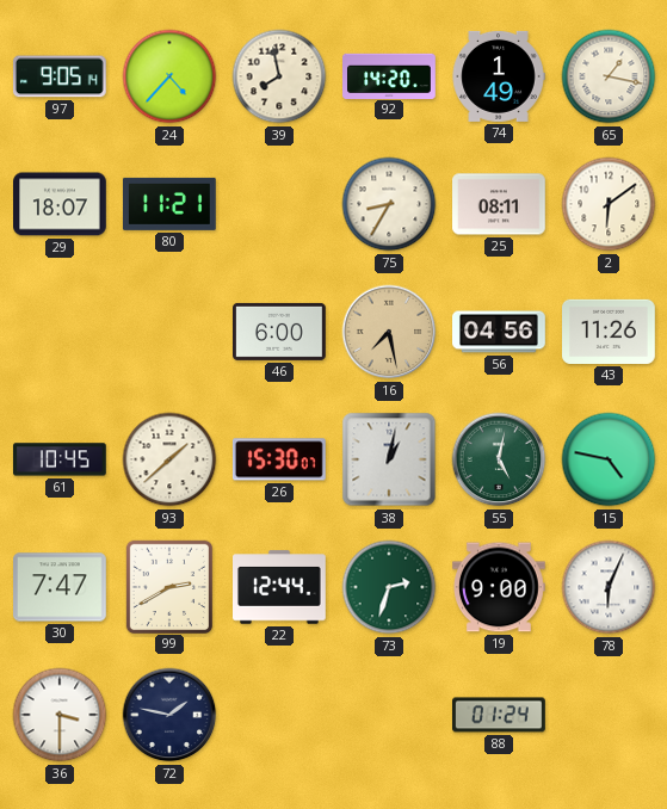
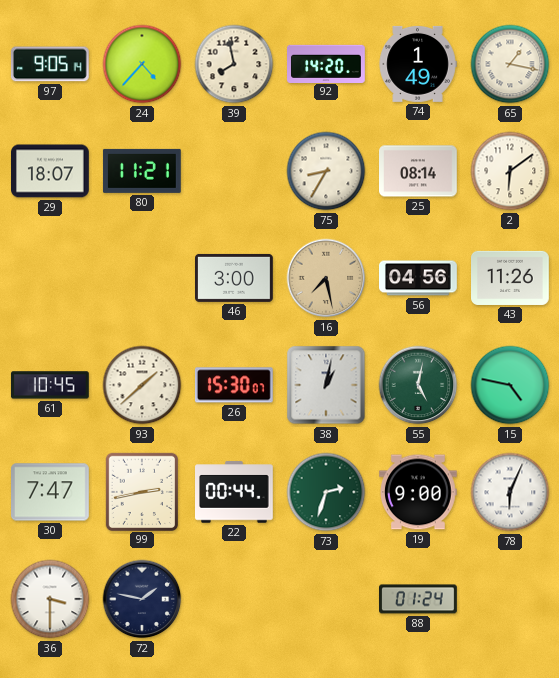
25: 08:11 -> 08:14
46: 6:00 -> 3:00
99: 2:40 -> 2:43
22: 12:44 -> 00:44
